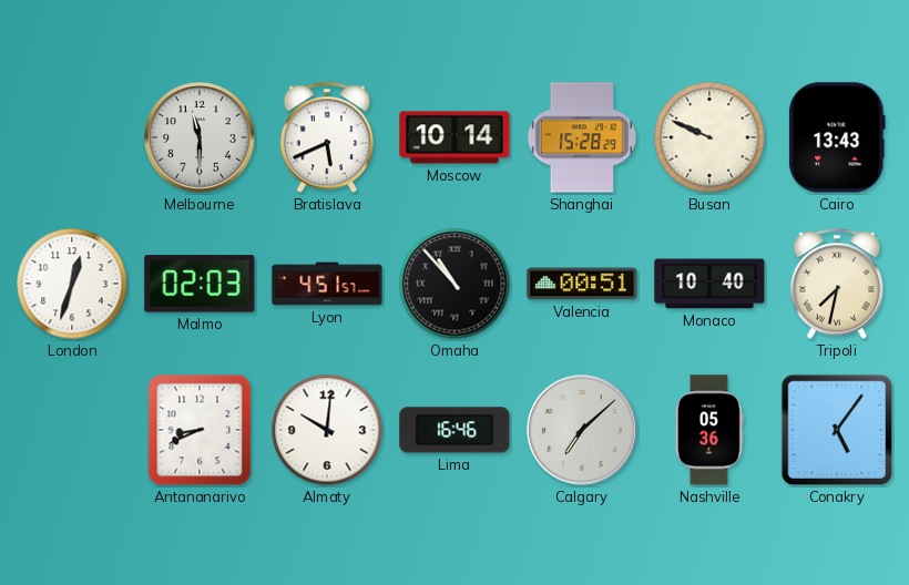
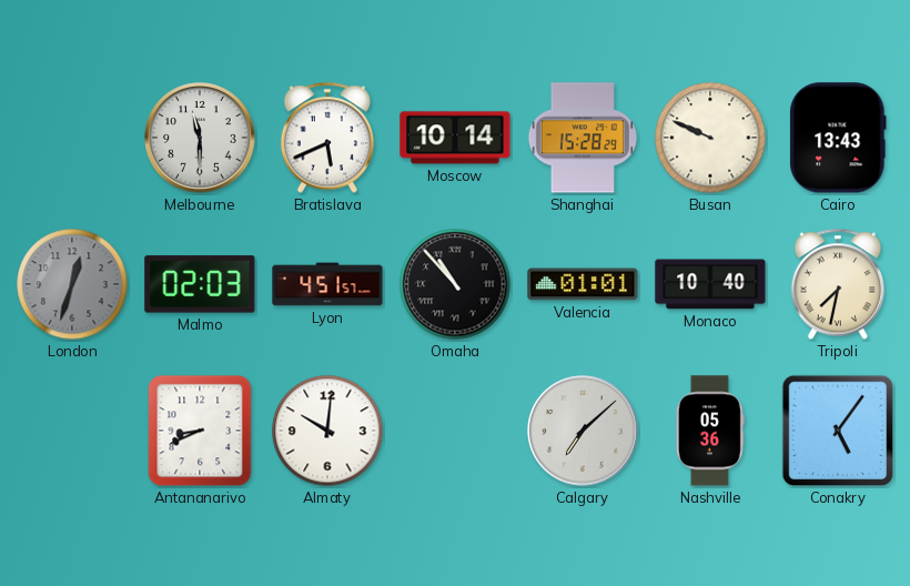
London dial: white -> grey
Valencia: 00:51 -> 01:01
Lima: 16:46 -> none
